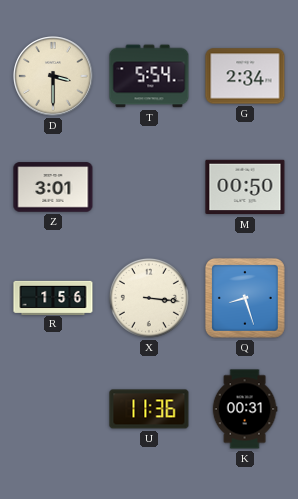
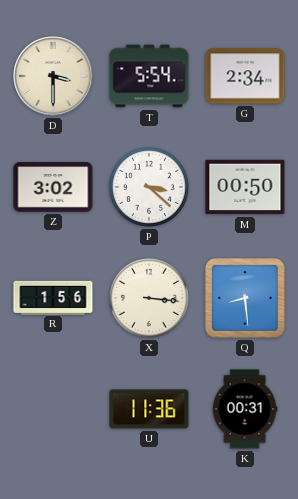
Z: 3:01 -> 3:02
P: none -> 3:22
Q: 8:27 -> 8:29
